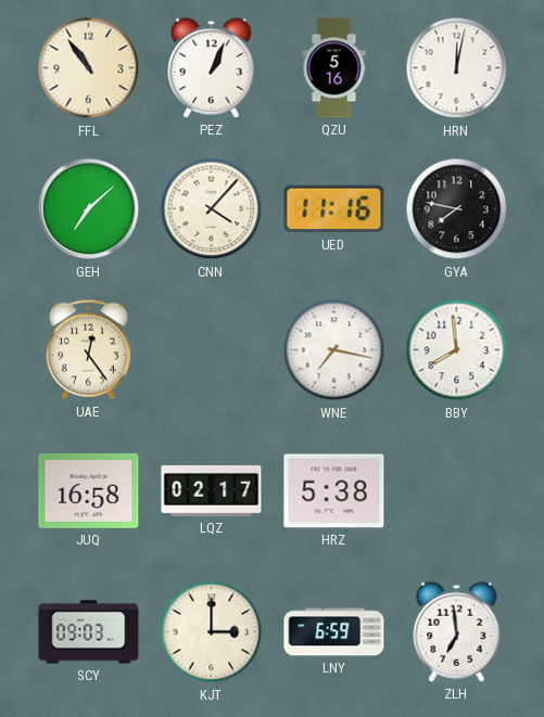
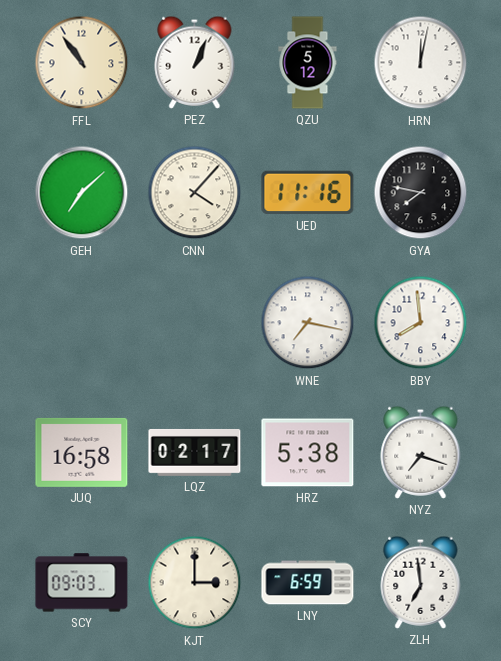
QZU: 5:16 -> 5:12
UAE: 12:24 -> none
NYZ: none -> 7:18
